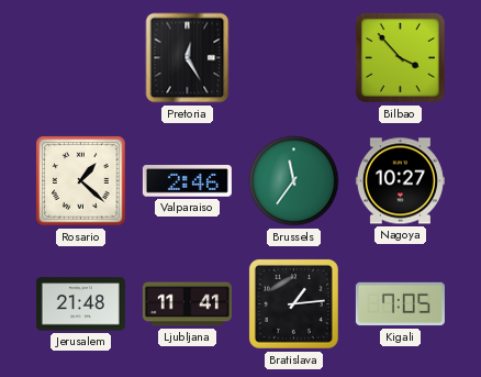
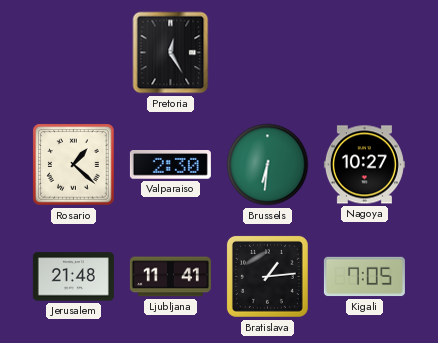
Bilbao: 3:53 -> none
Valparaiso: 2:46 -> 2:30
Brussels: 11:36 -> 6:31
